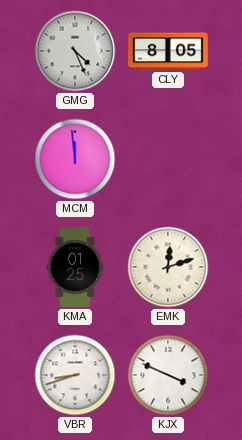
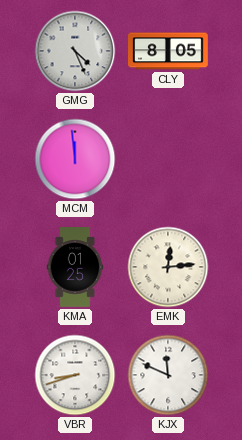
EMK: 12:12 -> 12:14
KJX: 3:49 -> 11:49
